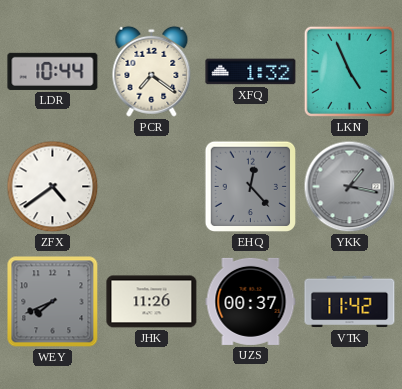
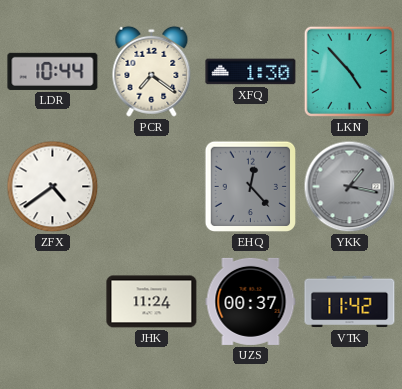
XFQ: 1:32 -> 1:30
LKN: 4:56 -> 4:53
WEY: 7:41 -> none
JHK: 11:26 -> 11:24
